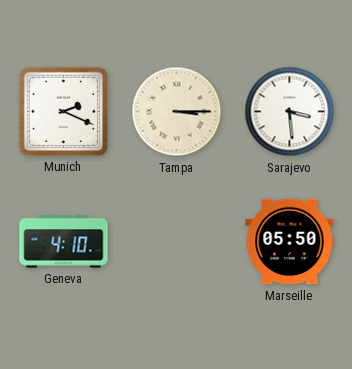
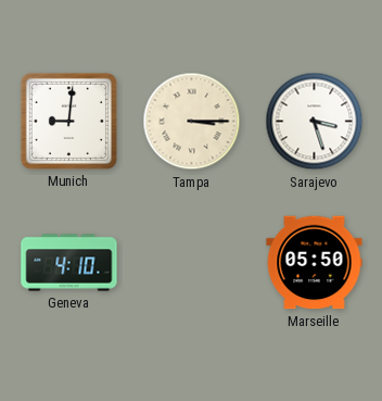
Munich: 2:19 -> 9:01
Sarajevo: 3:29 -> 3:27
